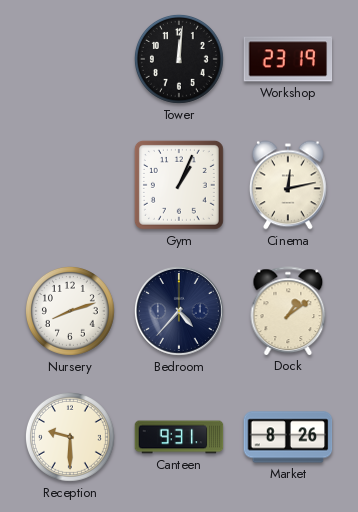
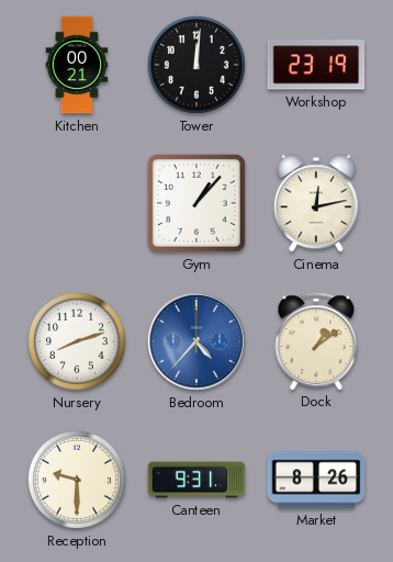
Kitchen: none -> 00:21
Gym: 1:04 -> 1:07
Bedroom dial: navy -> blue
